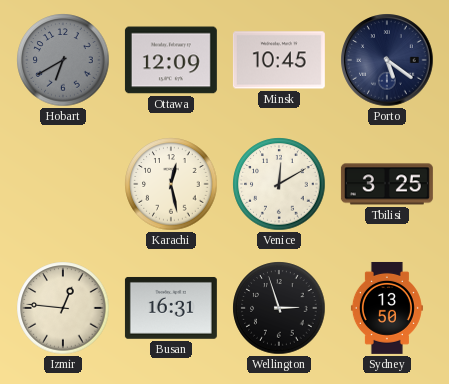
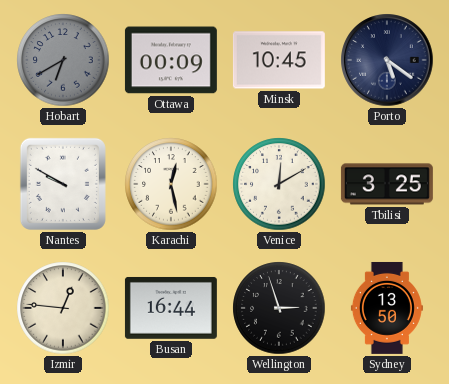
Ottawa: 12:09 -> 00:09
Nantes: none -> 9:50
Busan: 16:31 -> 16:44
